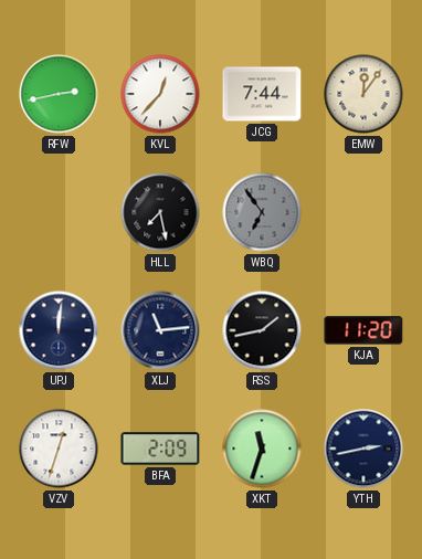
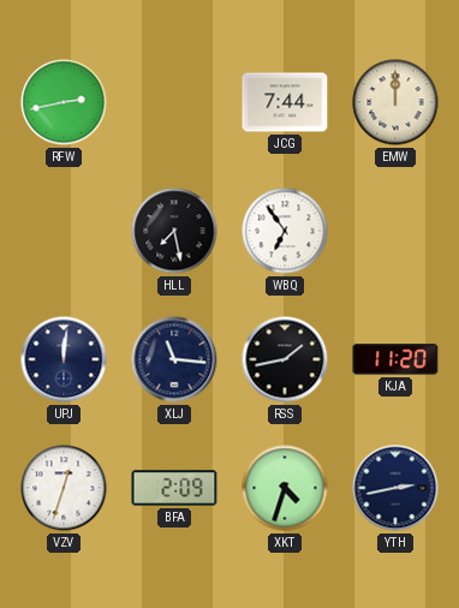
KVL: 12:37 -> none
EMW: 12:06 -> 12:00
WBQ dial: grey -> white
XLJ: 11:14 -> 11:16
XKT: 11:33 -> 4:33
